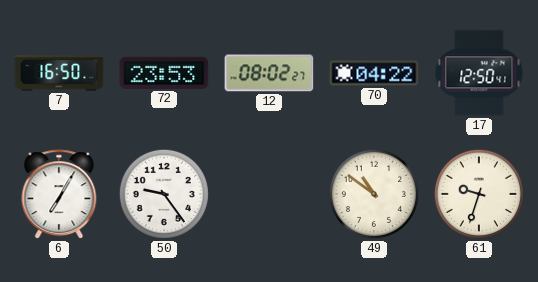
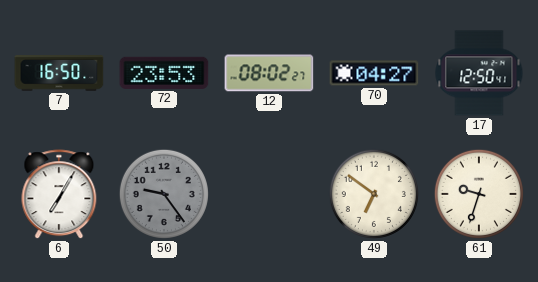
70: 04:22 -> 04:27
50 dial: white -> grey
49: 10:51 -> 6:51
